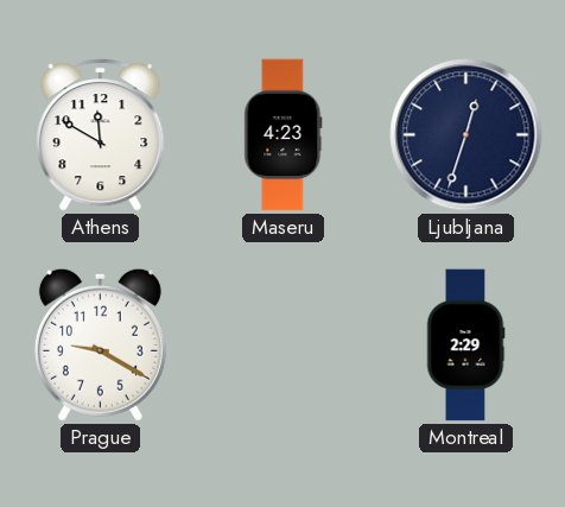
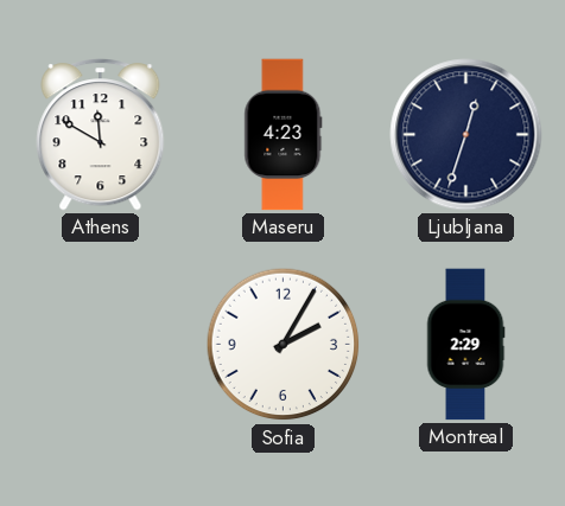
Prague: 9:20 -> none
Sofia: none -> 2:05
